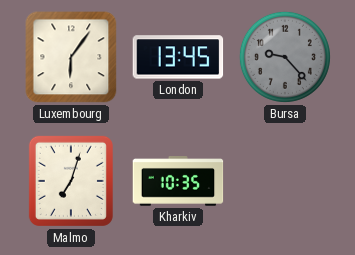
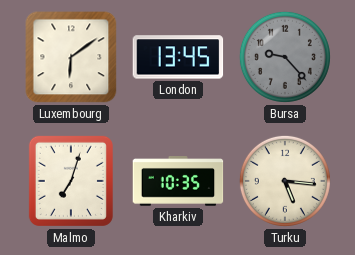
Luxembourg: 6:06 -> 6:09
Turku: none -> 5:16
